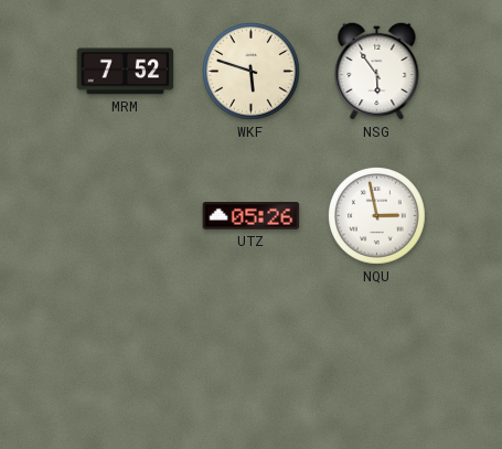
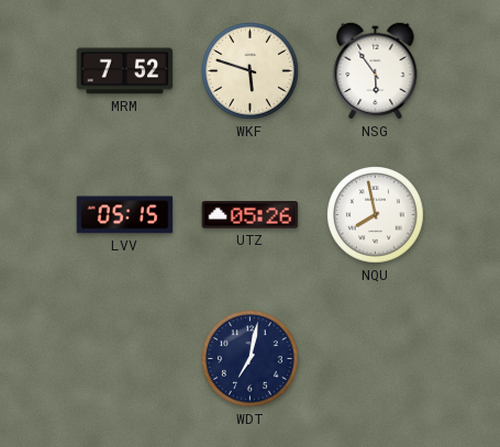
LVV: none -> 05:15
NQU: 2:58 -> 7:58
WDT: none -> 7:02
